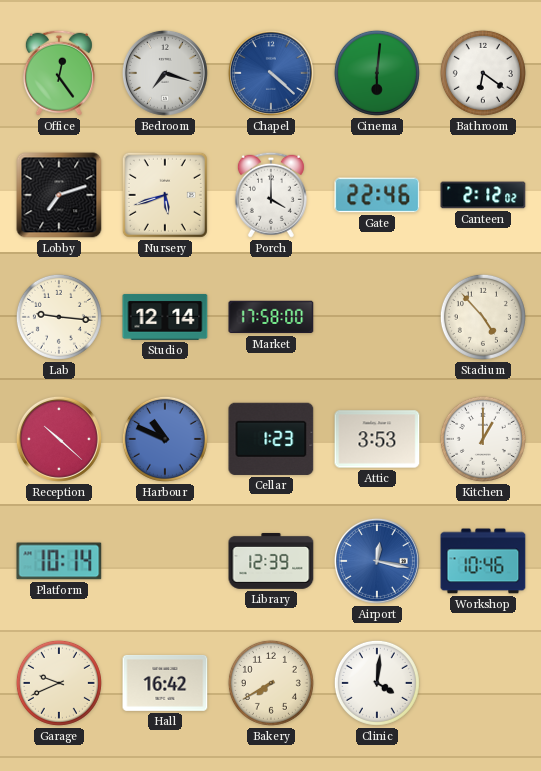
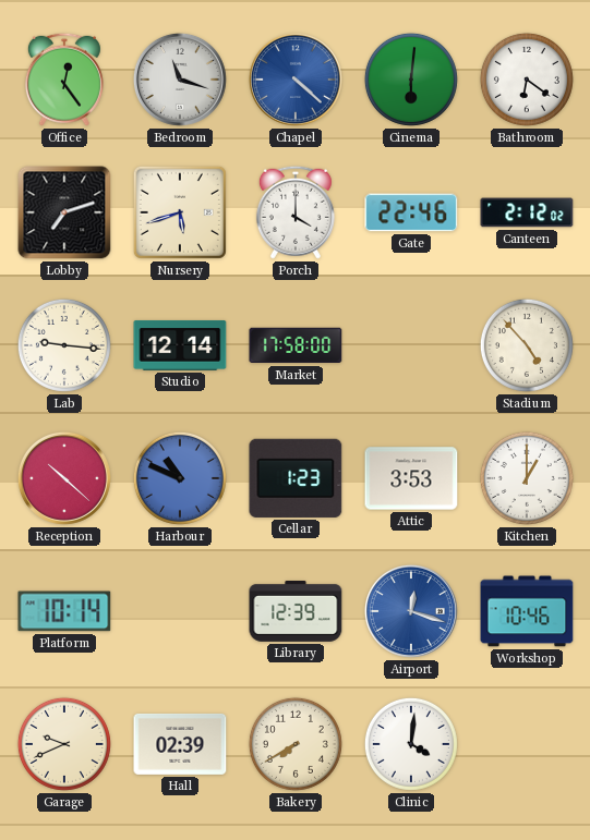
Bedroom: 7:18 -> 11:18
Airport: 12:17 -> 12:18
Hall: 16:42 -> 02:39
